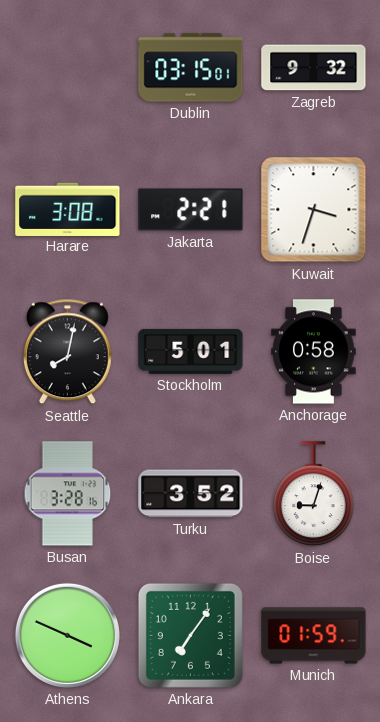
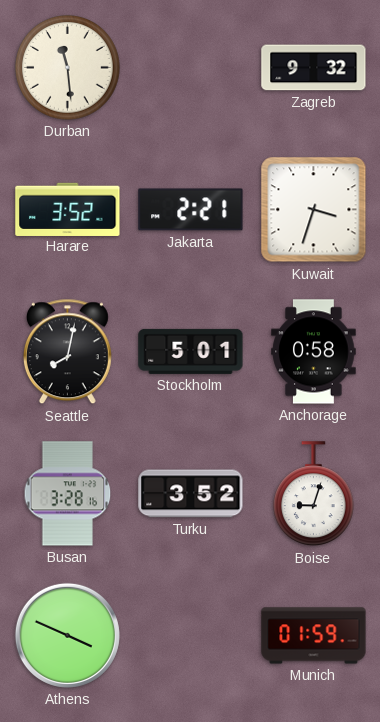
Durban: none -> 11:29
Dublin: 03:15 -> none
Harare: 3:08 -> 3:52
Ankara: 7:06 -> none
